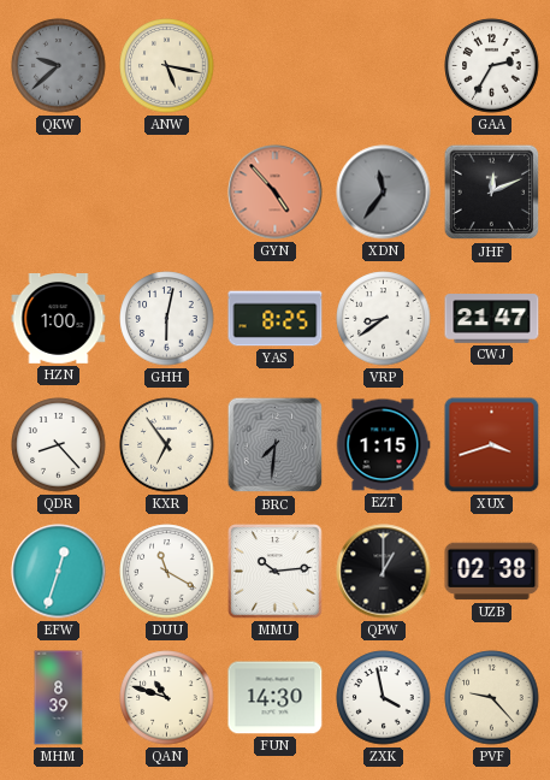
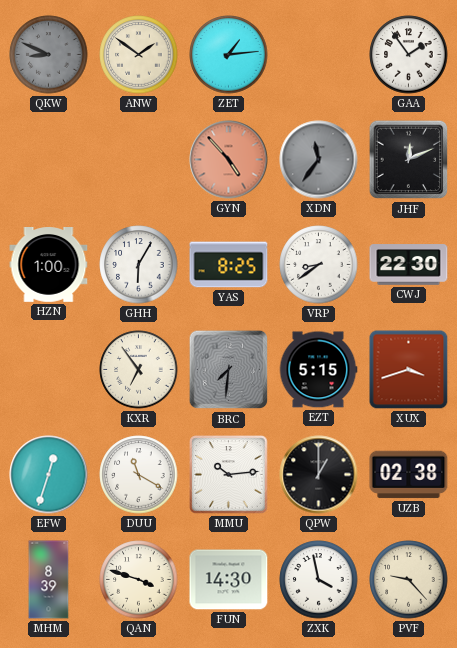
QKW: 9:38 -> 8:49
ANW: 5:17 -> 1:51
ZET: none -> 1:14
GAA: 2:35 -> 1:54
GHH: 6:02 -> 6:05
CWJ: 21:47 -> 22:30
QDR: 8:23 -> none
EZT: 1:15 -> 5:15
QAN: 10:48 -> 3:48
